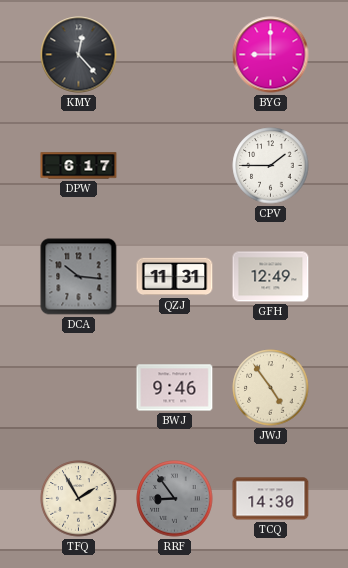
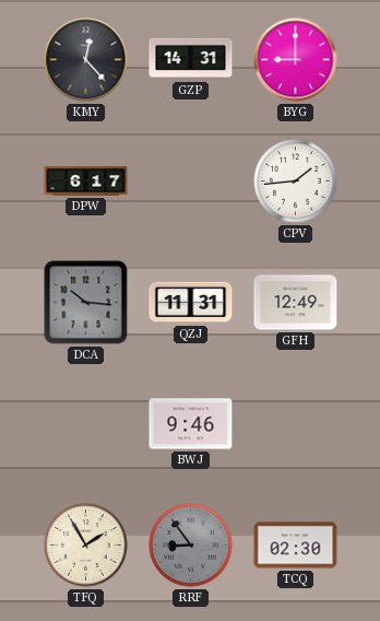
GZP: none -> 14:31
CPV: 1:45 -> 1:44
JWJ: 4:54 -> none
TCQ: 14:30 -> 02:30
